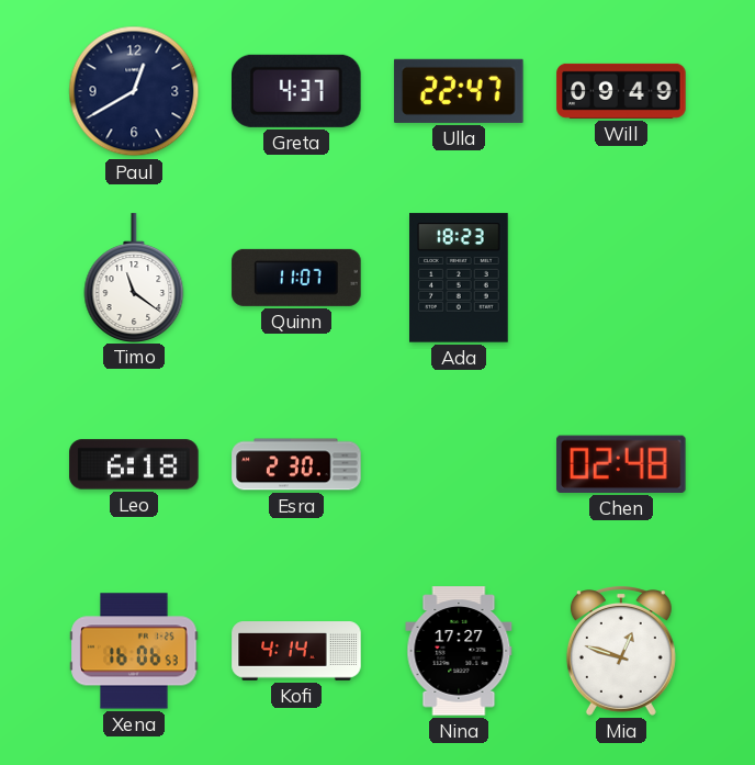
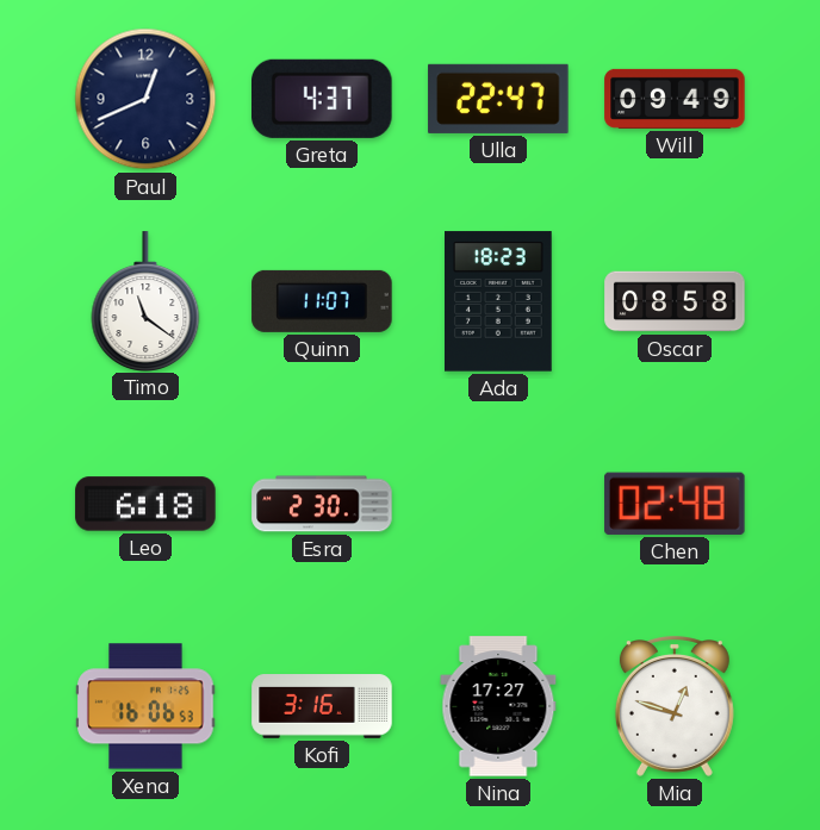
Paul: 12:40 -> 12:41
Oscar: none -> 08:58
Kofi: 4:14 -> 3:16
